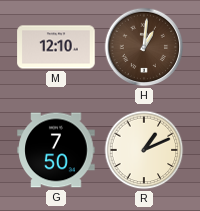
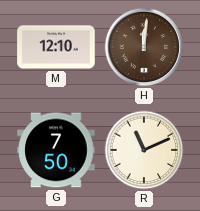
H: 1:01 -> 12:01
R: 1:11 -> 11:11
